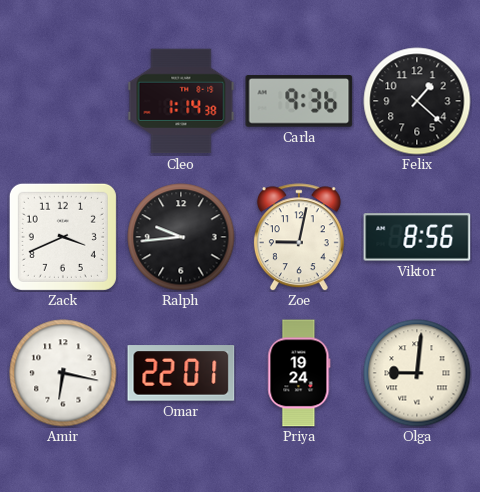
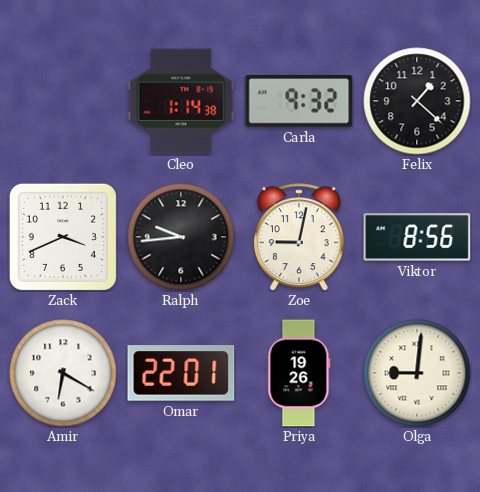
Carla: 9:36 -> 9:32
Amir: 6:17 -> 6:20
Priya: 19:24 -> 19:26
